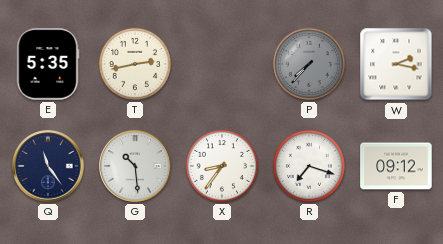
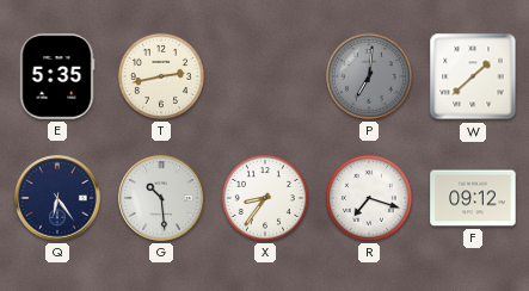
P: 7:37 -> 7:01
W: 2:17 -> 1:38
Q: 11:24 -> 6:24
